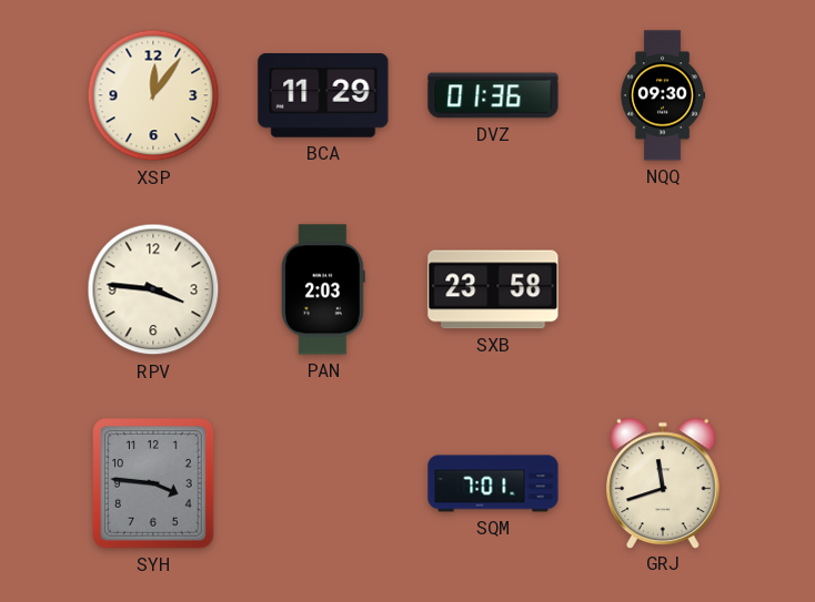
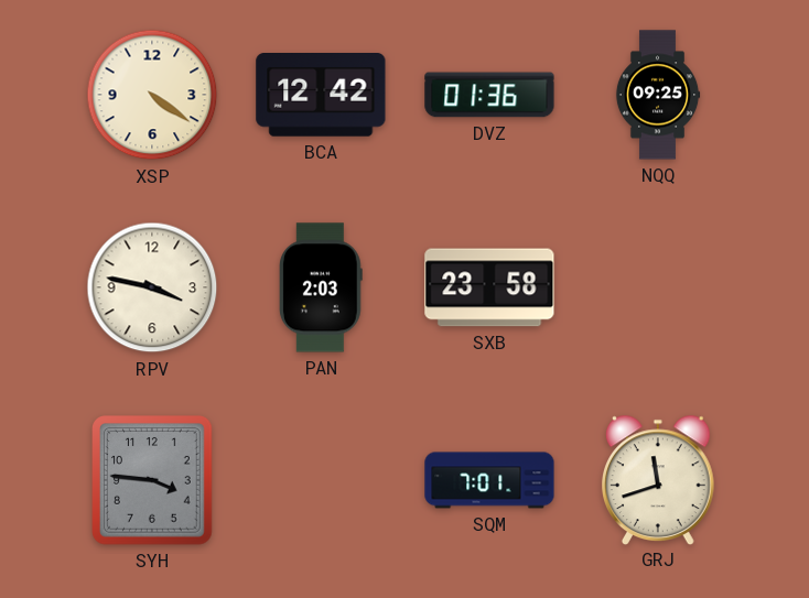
XSP: 12:06 -> 4:21
BCA: 11:29 -> 12:42
NQQ: 09:30 -> 09:25
RPV: 3:46 -> 3:47
